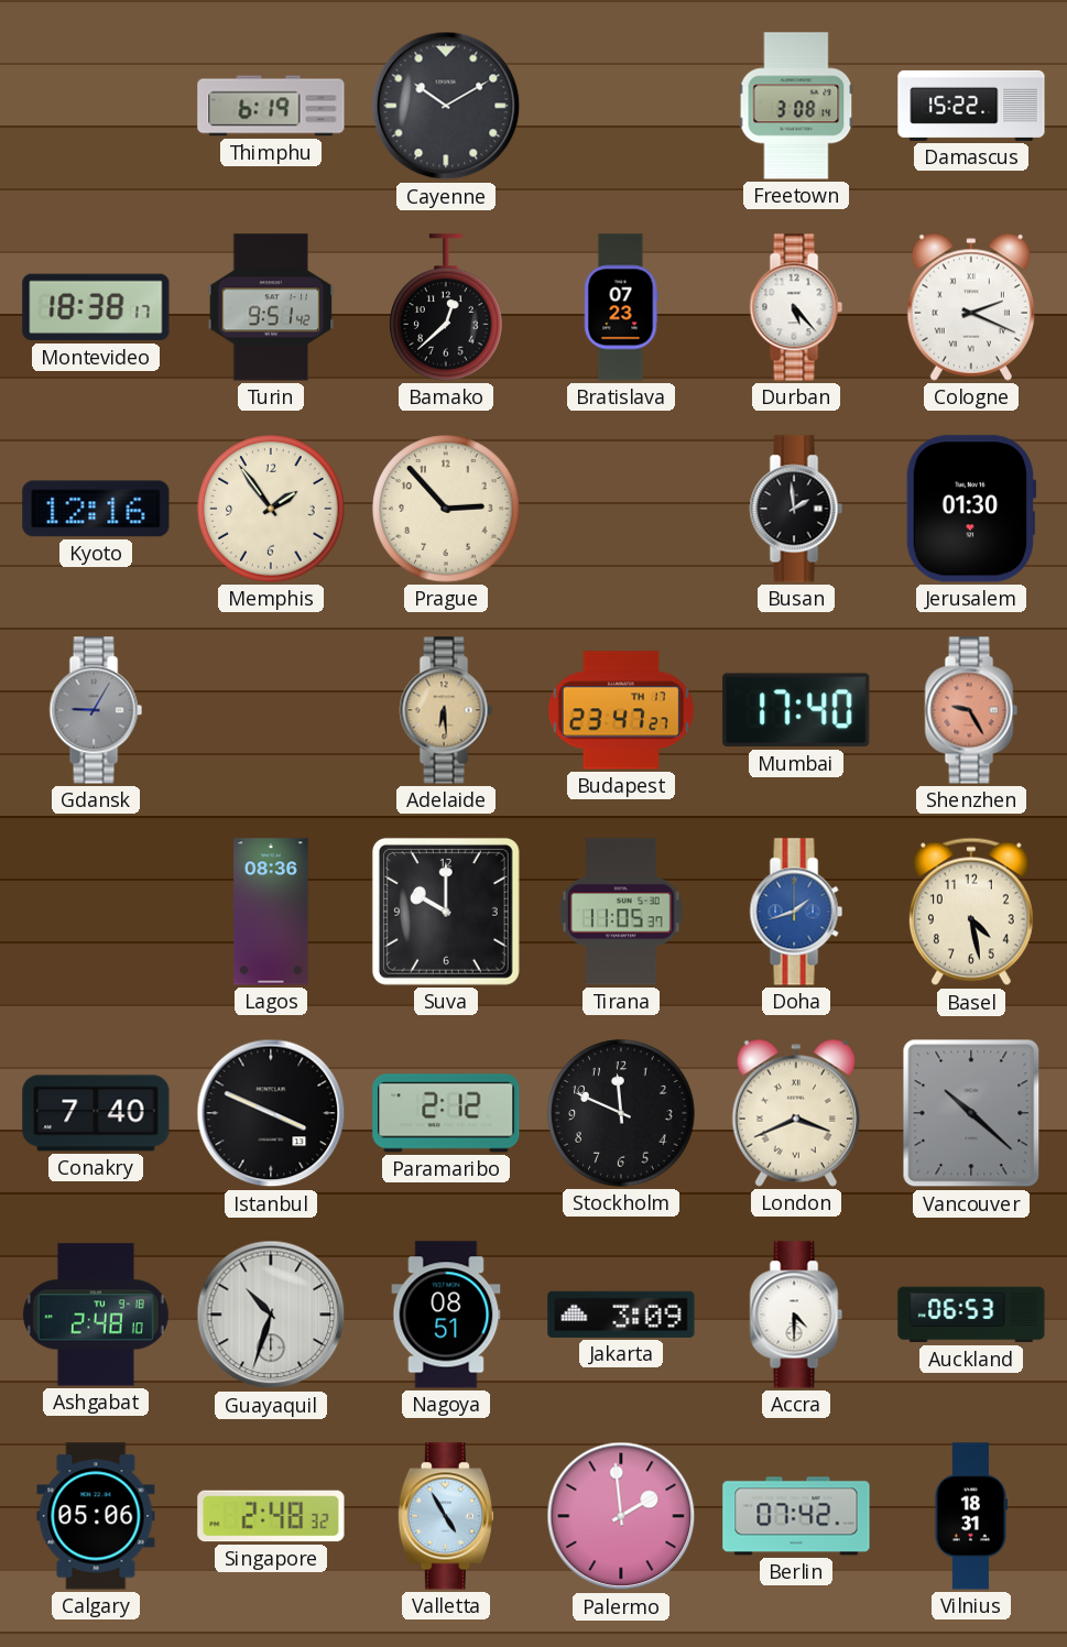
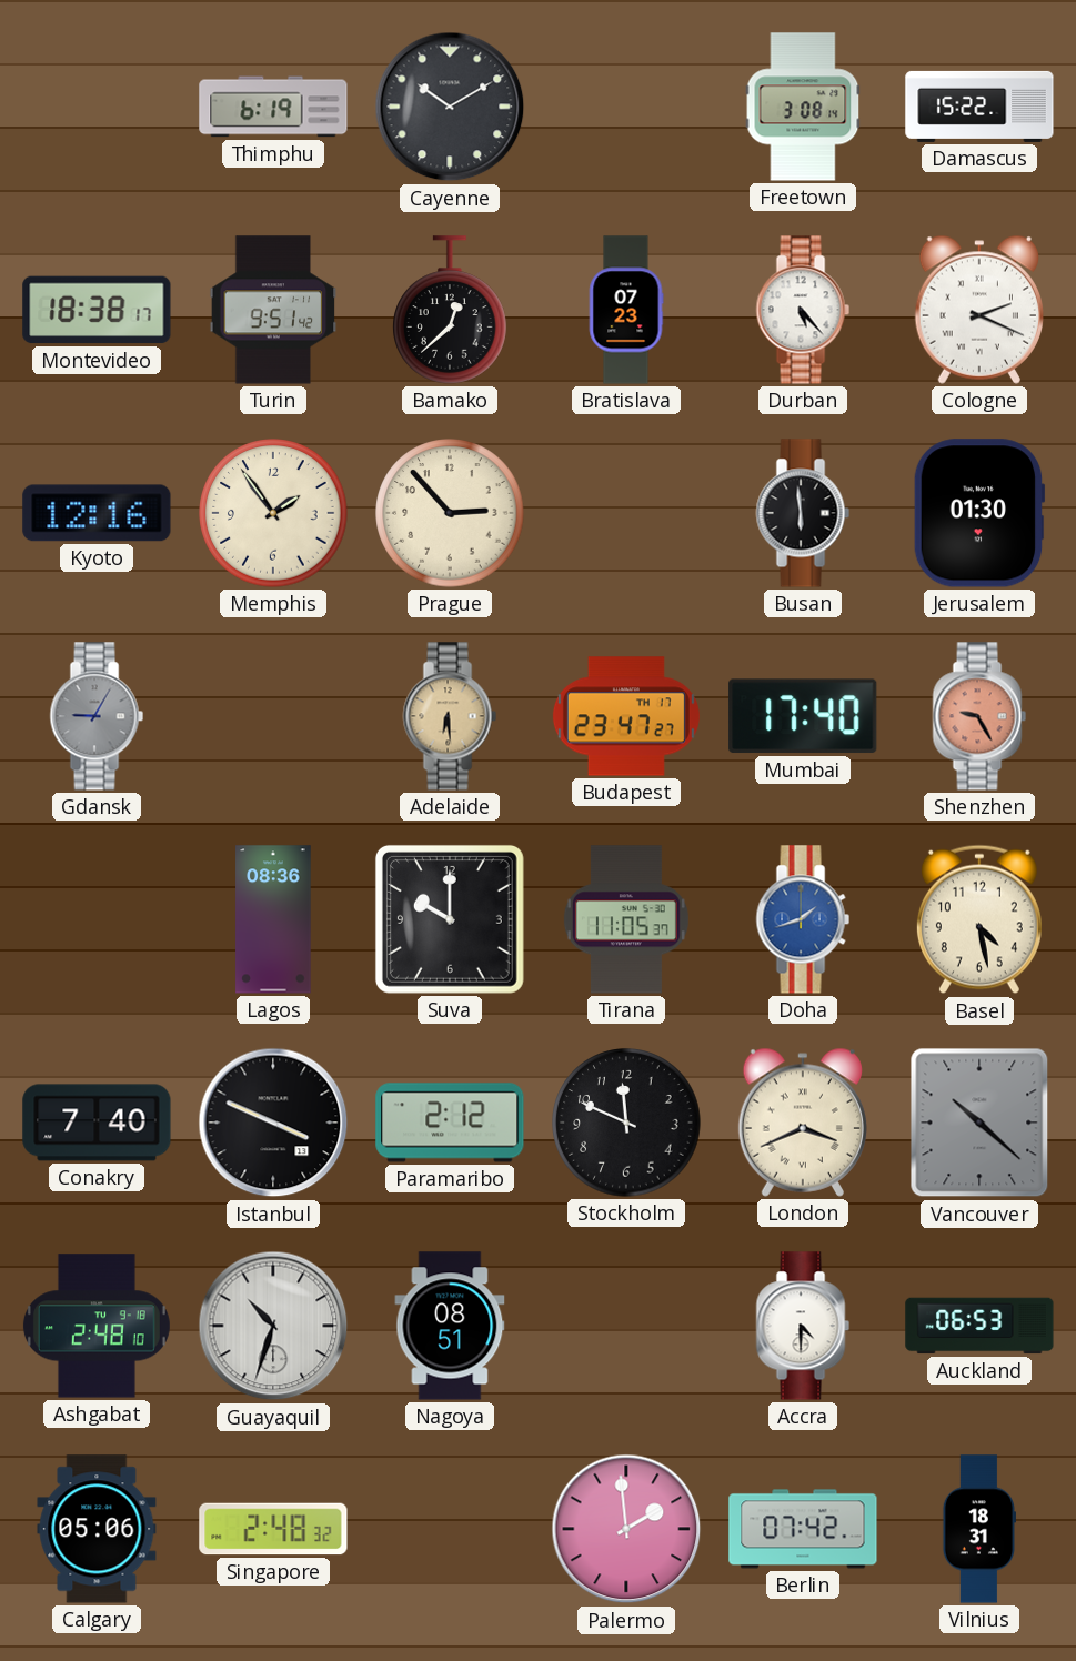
Busan: 1:59 -> 5:59
Jakarta: 3:09 -> none
Valletta: 4:55 -> none
